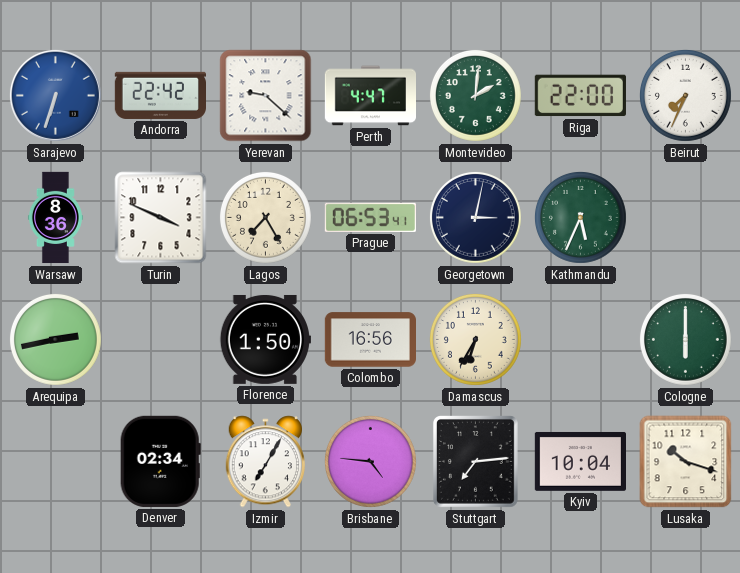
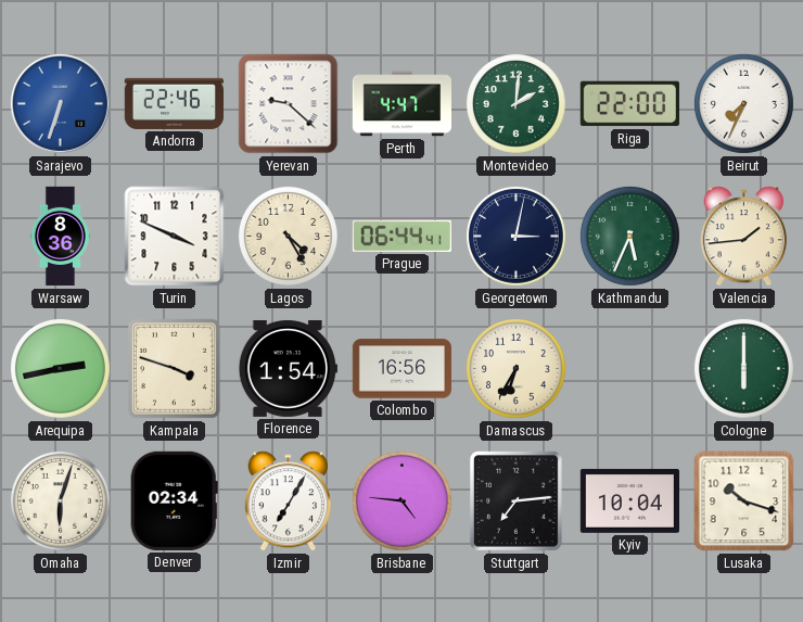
Andorra: 22:42 -> 22:46
Lagos: 7:25 -> 4:25
Prague: 06:53 -> 06:44
Valencia: none -> 1:44
Kampala: none -> 3:48
Florence: 1:50 -> 1:54
Omaha: none -> 6:03
